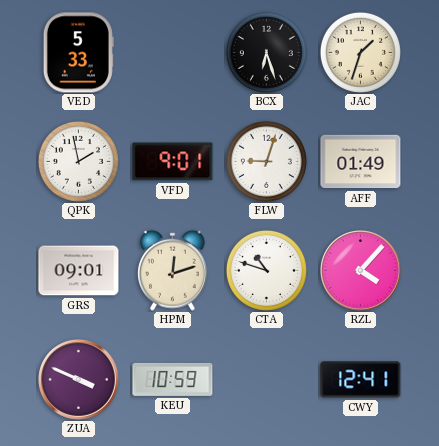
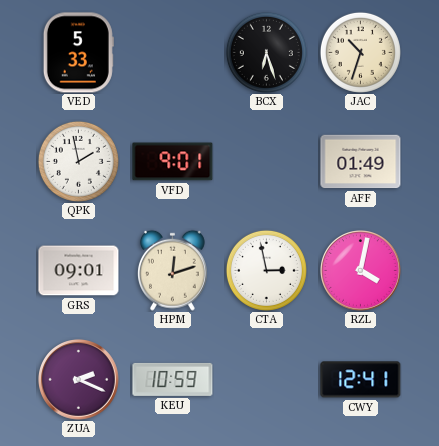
JAC: 1:33 -> 10:33
FLW: 9:03 -> none
CTA: 10:48 -> 2:58
RZL: 4:07 -> 4:02
ZUA: 3:49 -> 2:19
